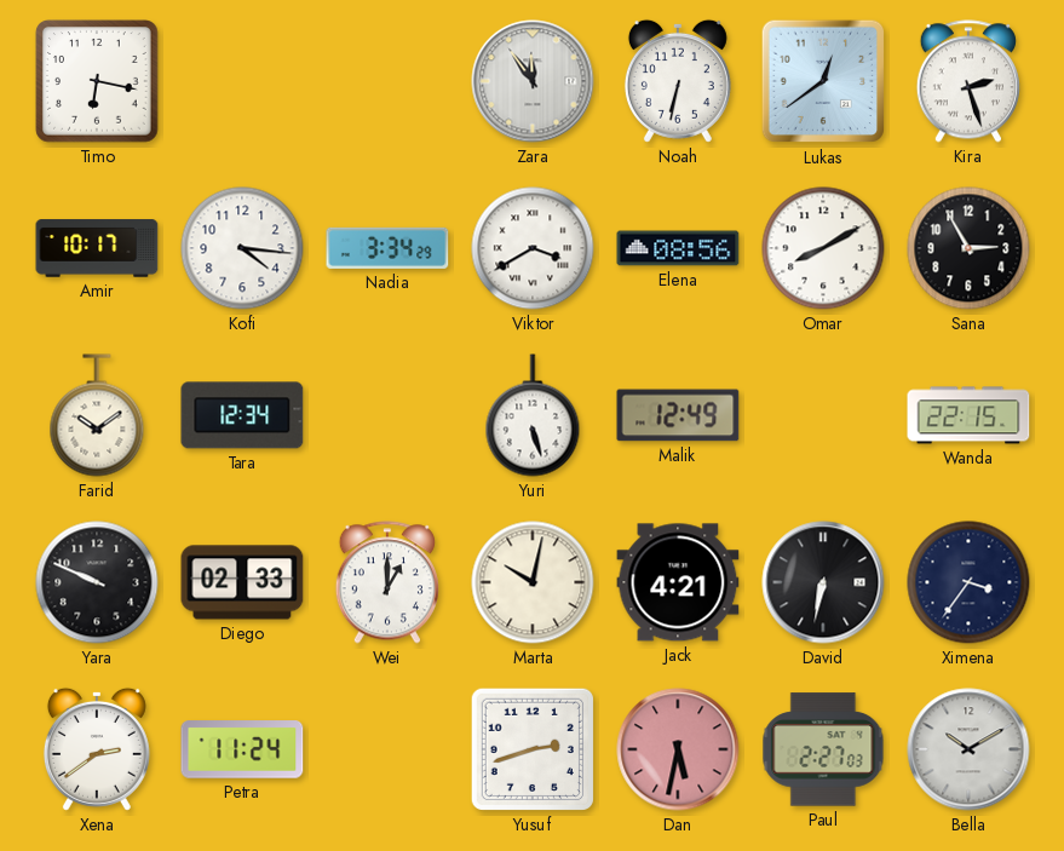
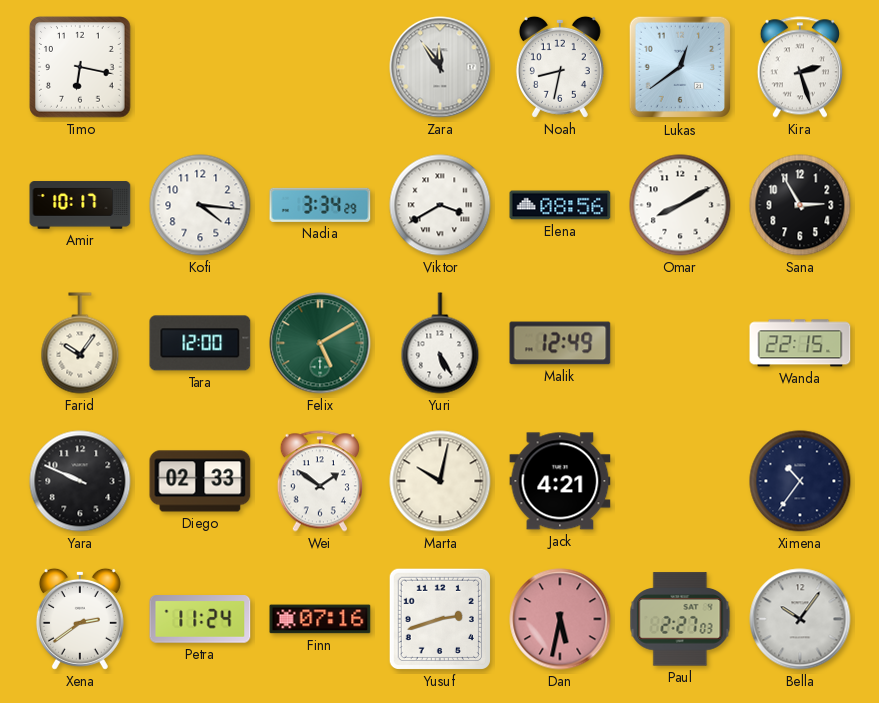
Noah: 6:32 -> 8:32
Farid: 10:09 -> 10:06
Tara: 12:34 -> 12:00
Felix: none -> 5:10
Yuri: 5:27 -> 5:25
Wei: 1:00 -> 1:51
David: 6:32 -> none
Ximena: 3:36 -> 10:36
Finn: none -> 07:16
Bella: 10:10 -> 10:06
